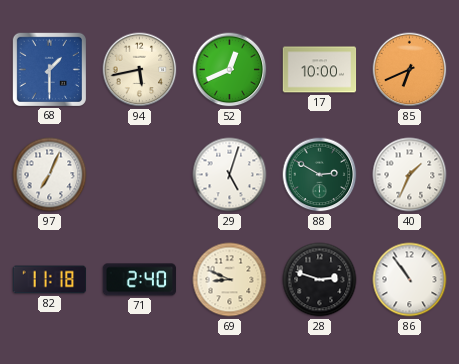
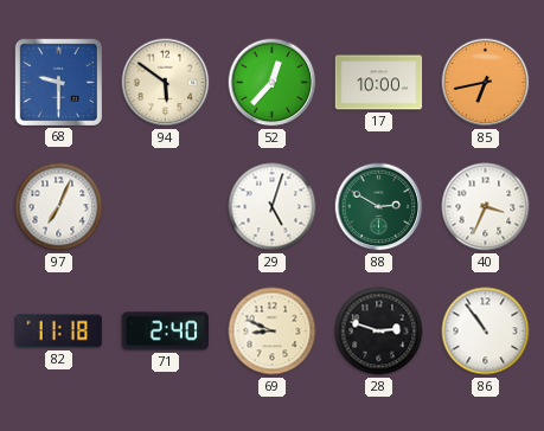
68: 1:30 -> 9:30
94: 5:43 -> 5:51
52: 12:41 -> 12:37
85: 6:41 -> 6:43
40: 1:34 -> 3:34
